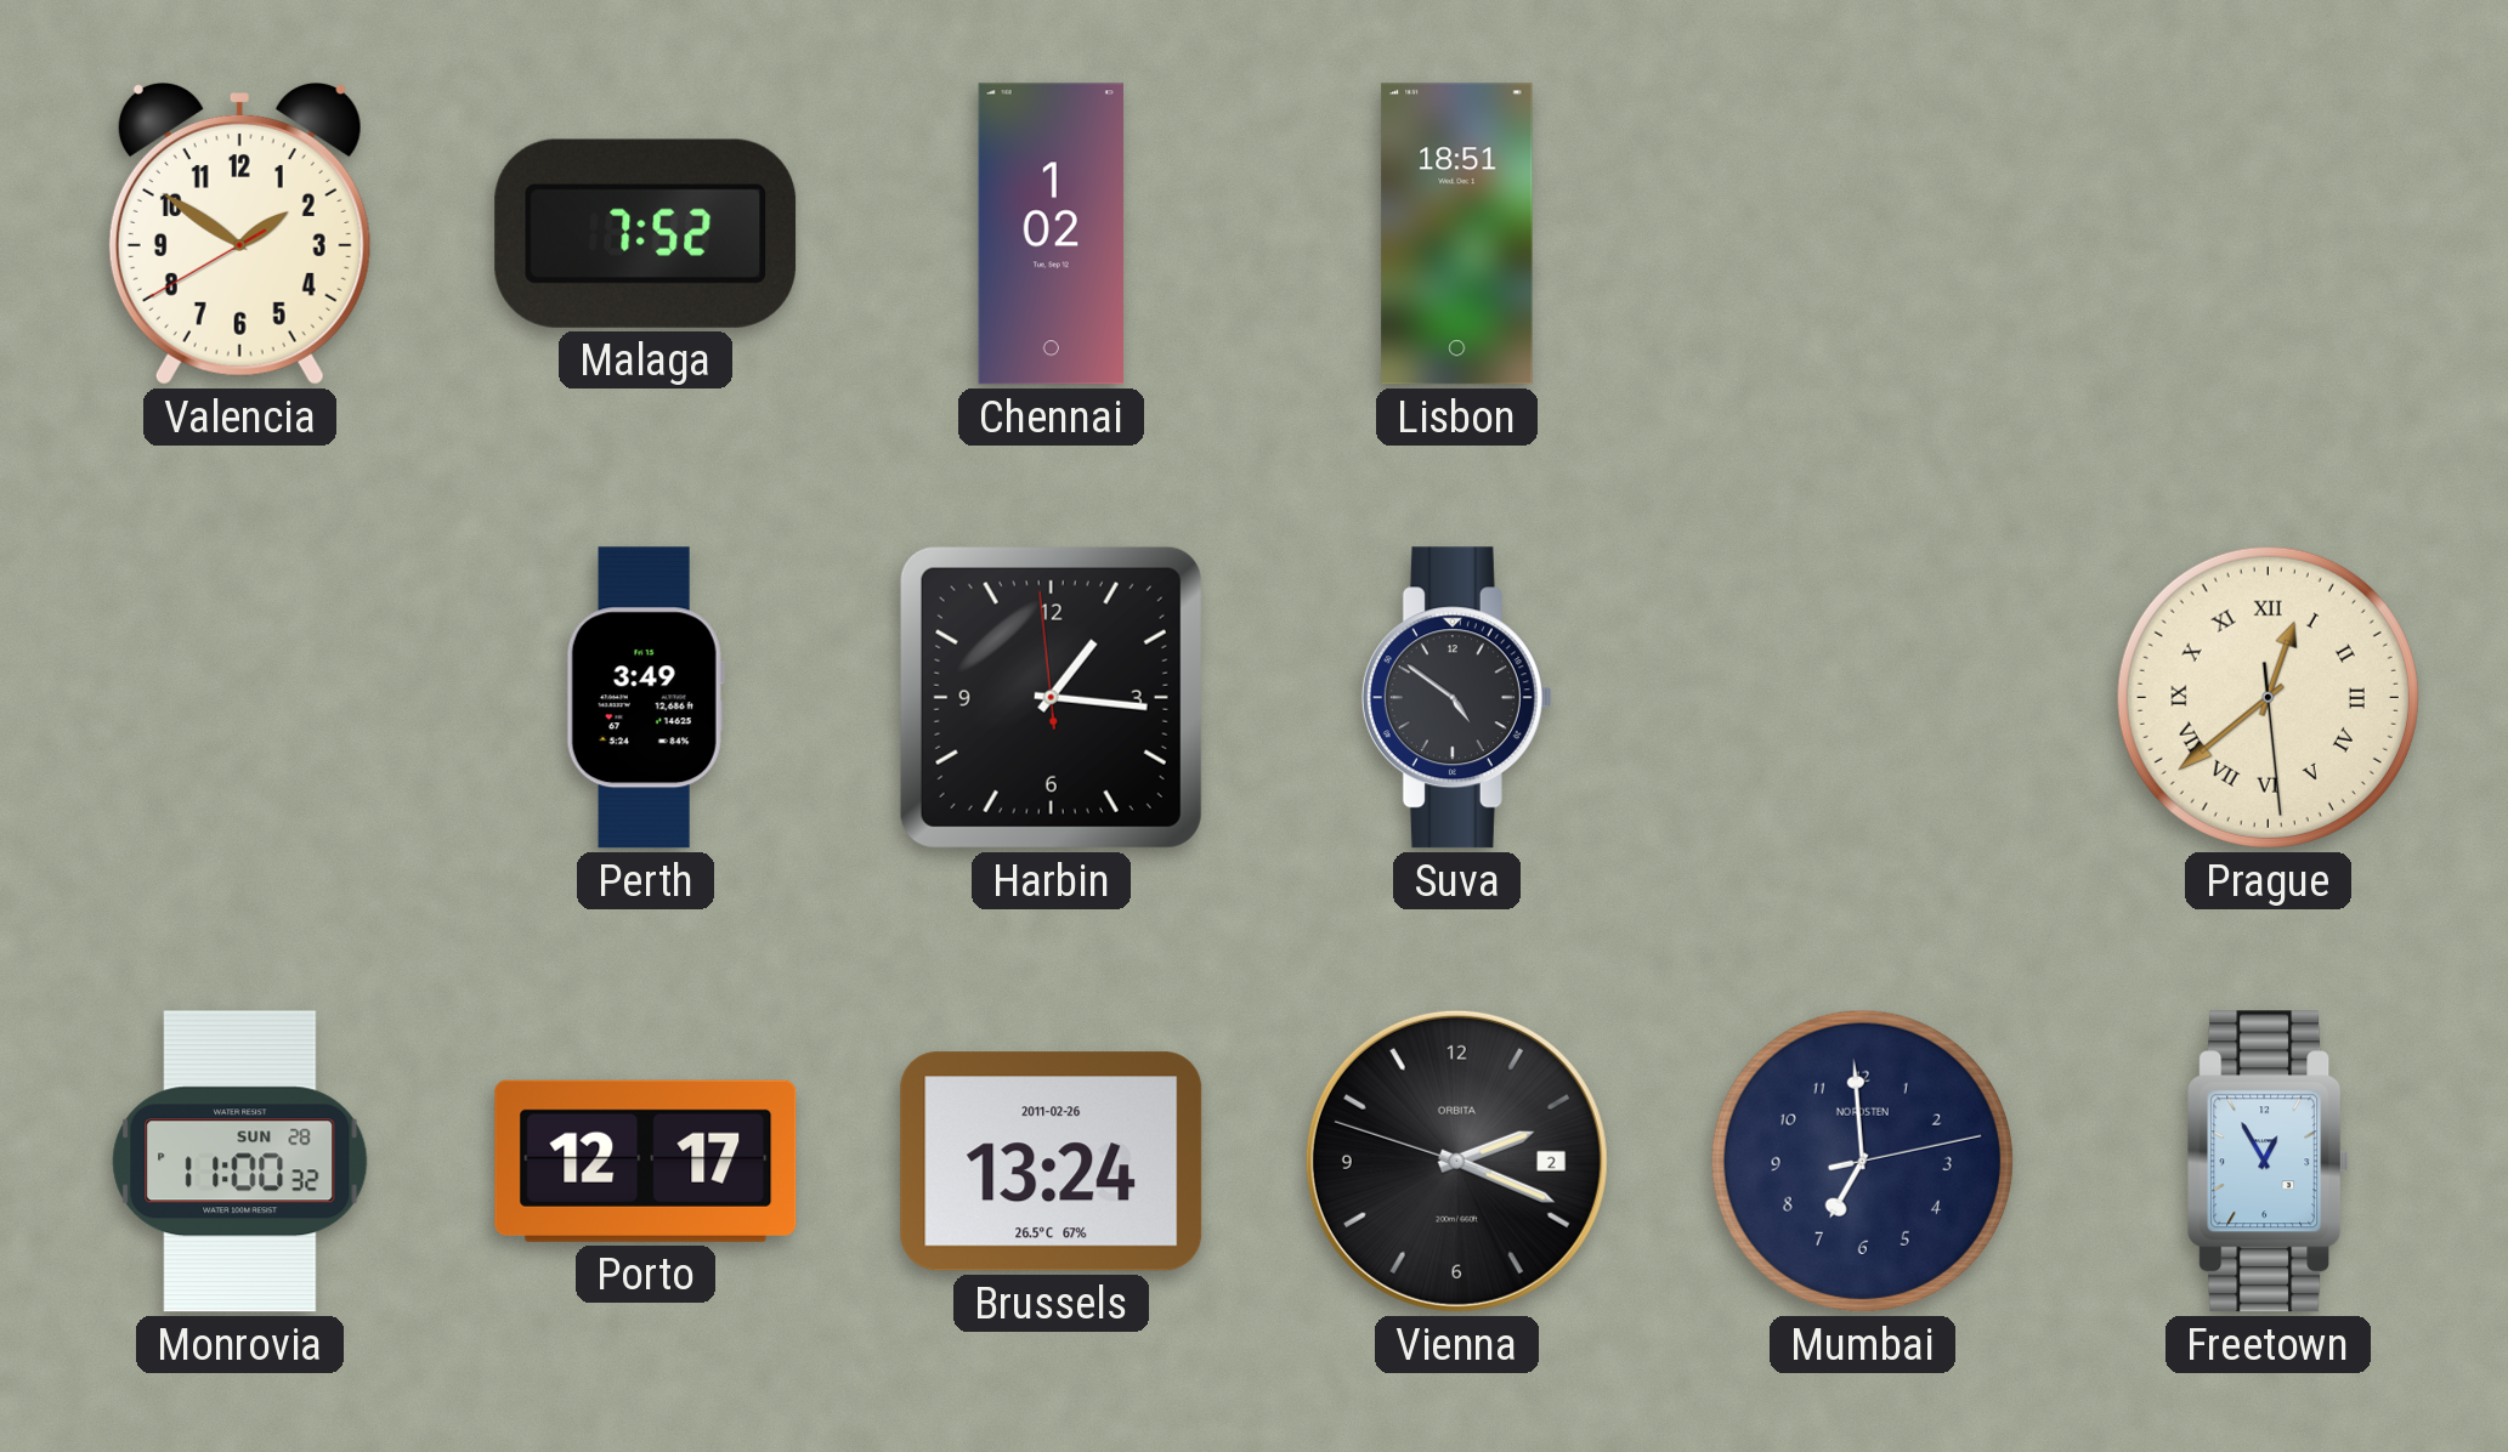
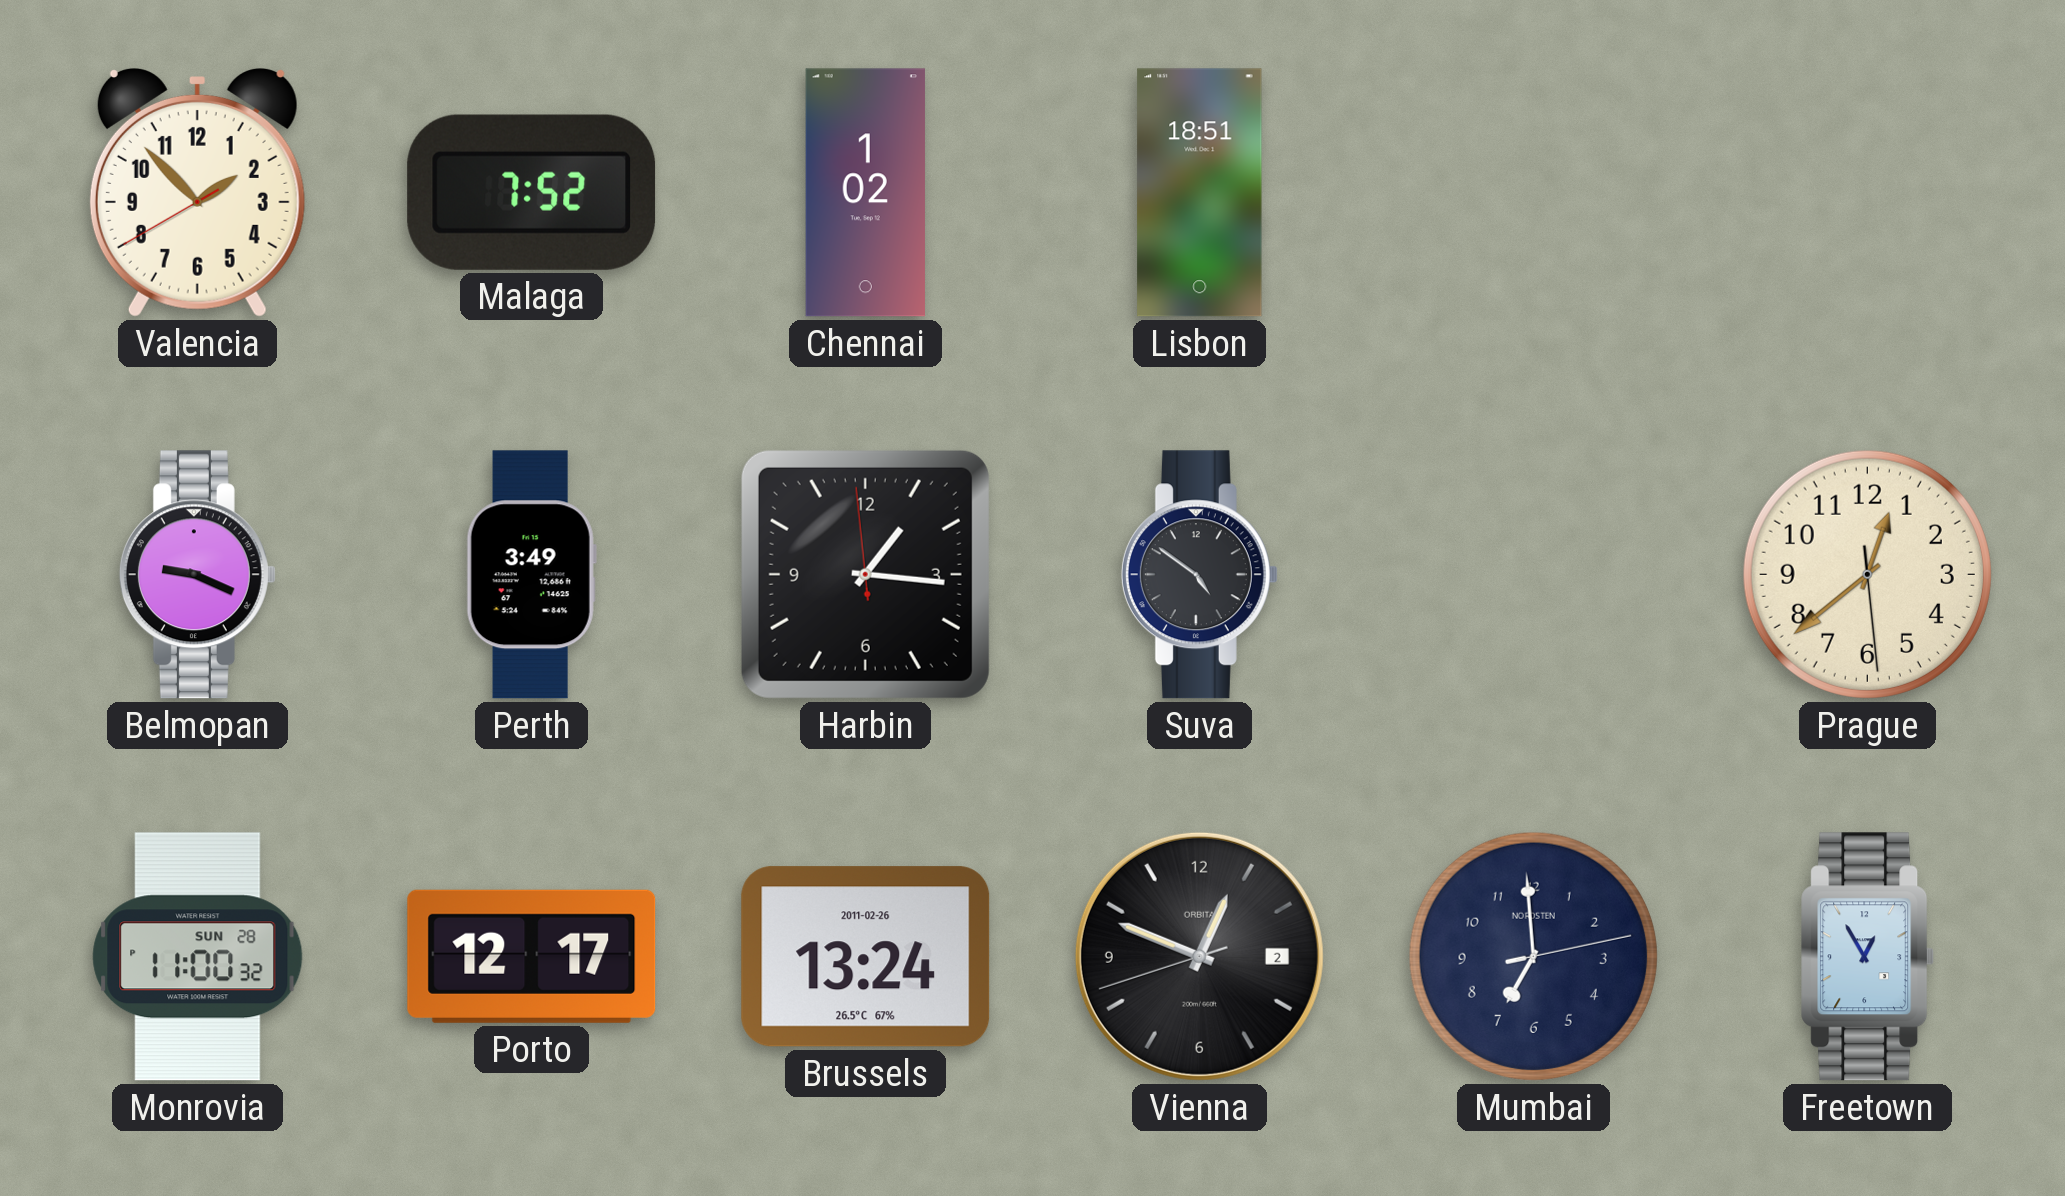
Valencia: 1:50 -> 1:52
Belmopan: none -> 9:19
Prague numerals: Roman -> Arabic
Vienna: 2:18 -> 12:48
